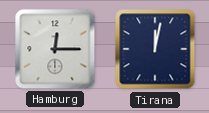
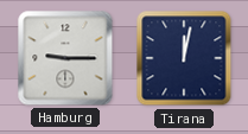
Hamburg: 12:15 -> 9:15
